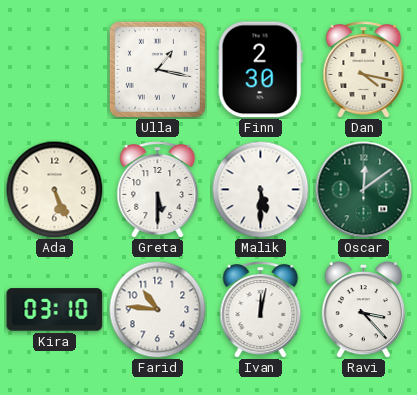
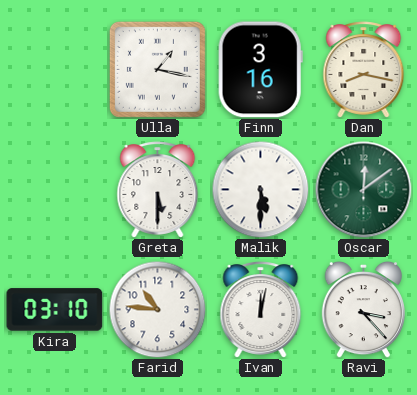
Finn: 2:30 -> 3:16
Dan: 4:17 -> 8:17
Ada: 5:26 -> none
